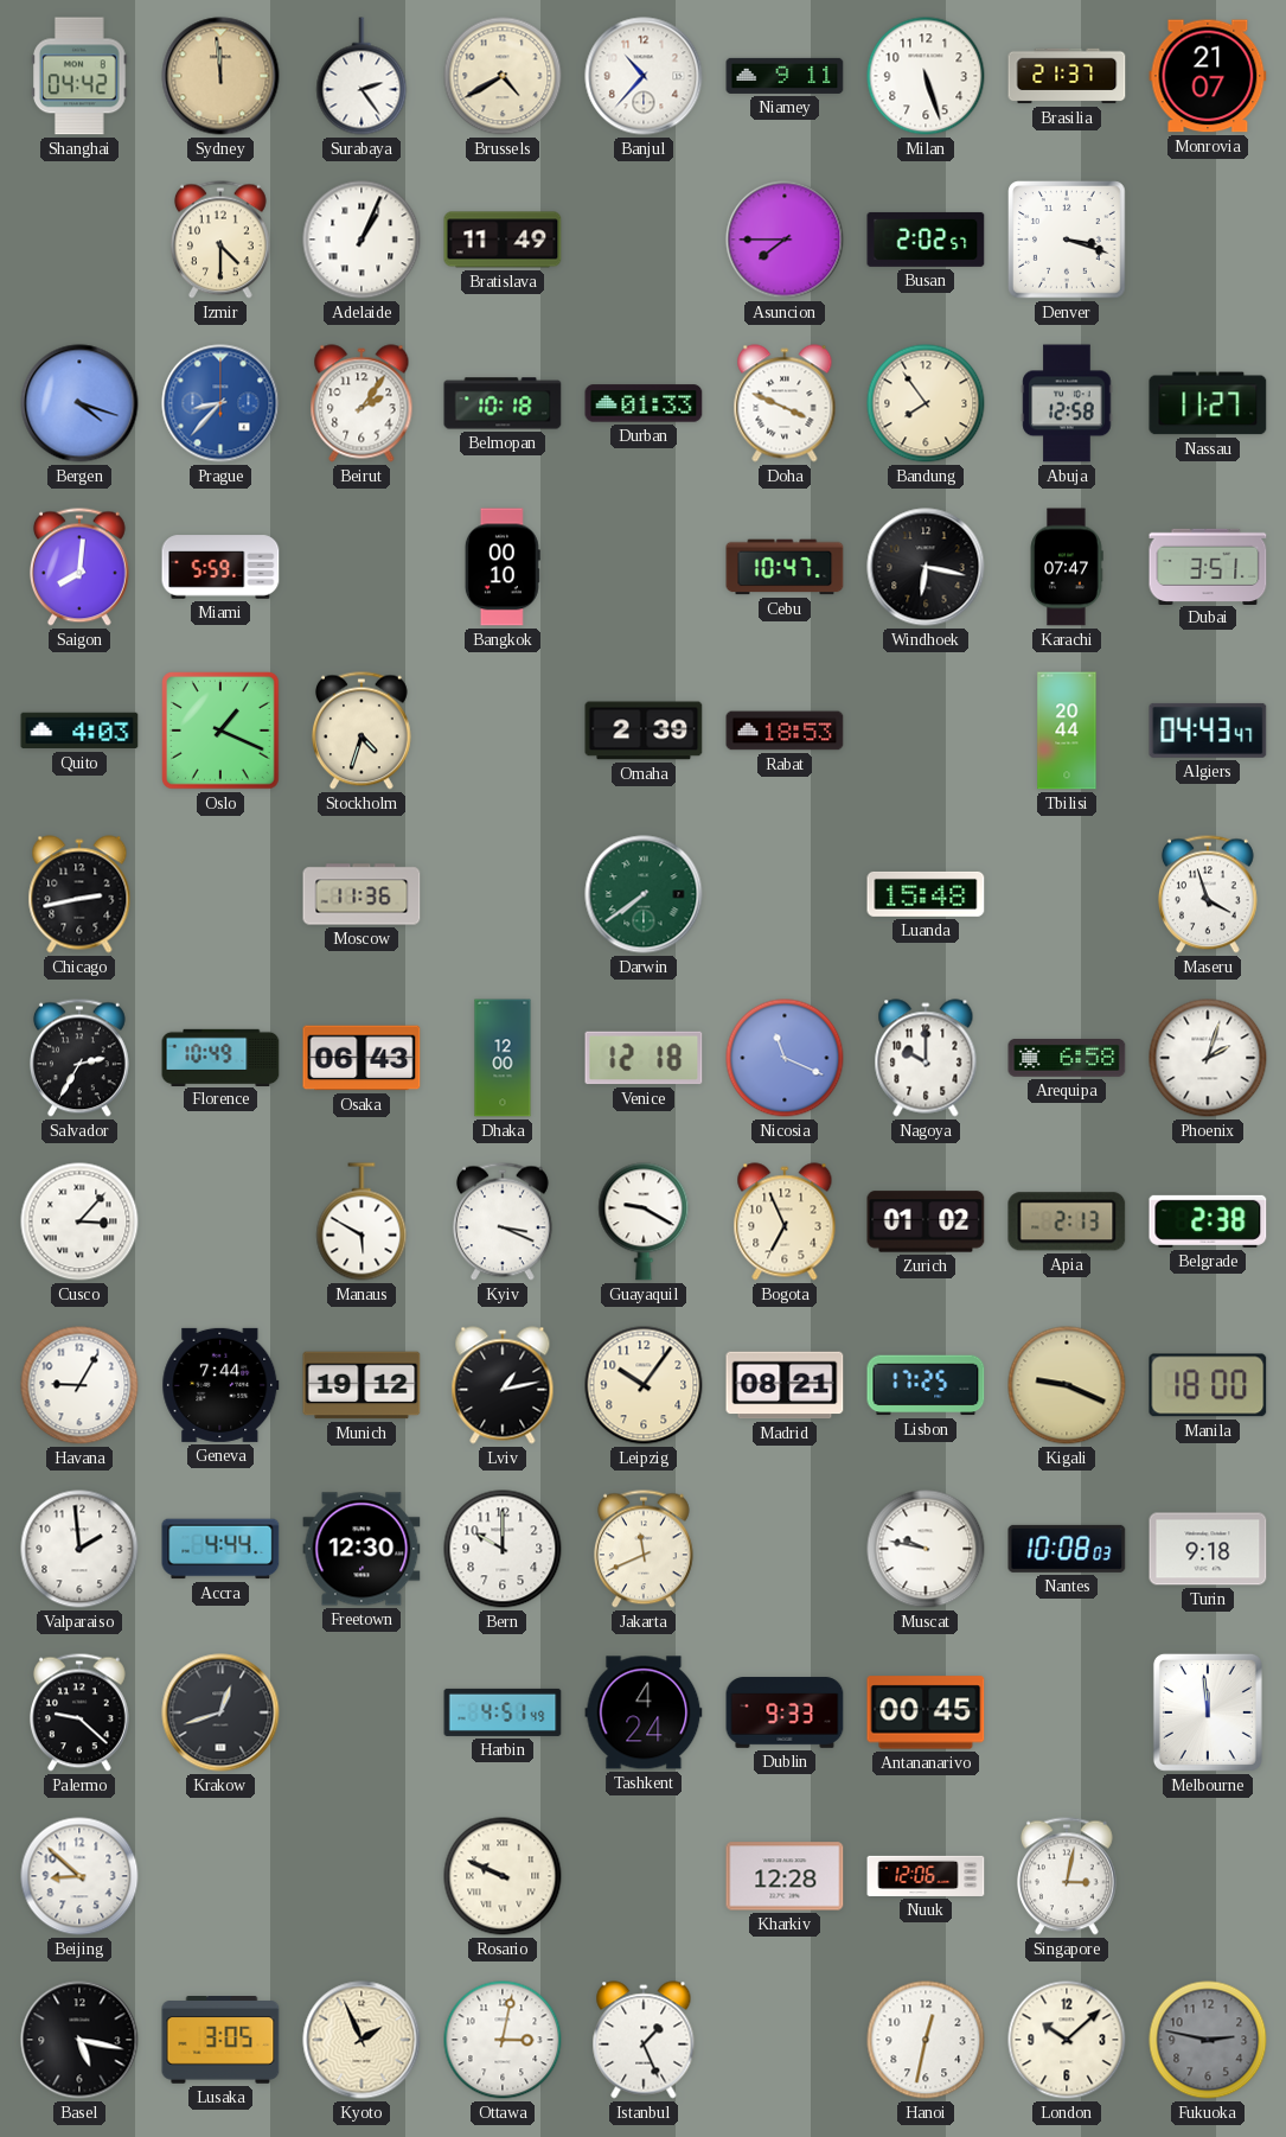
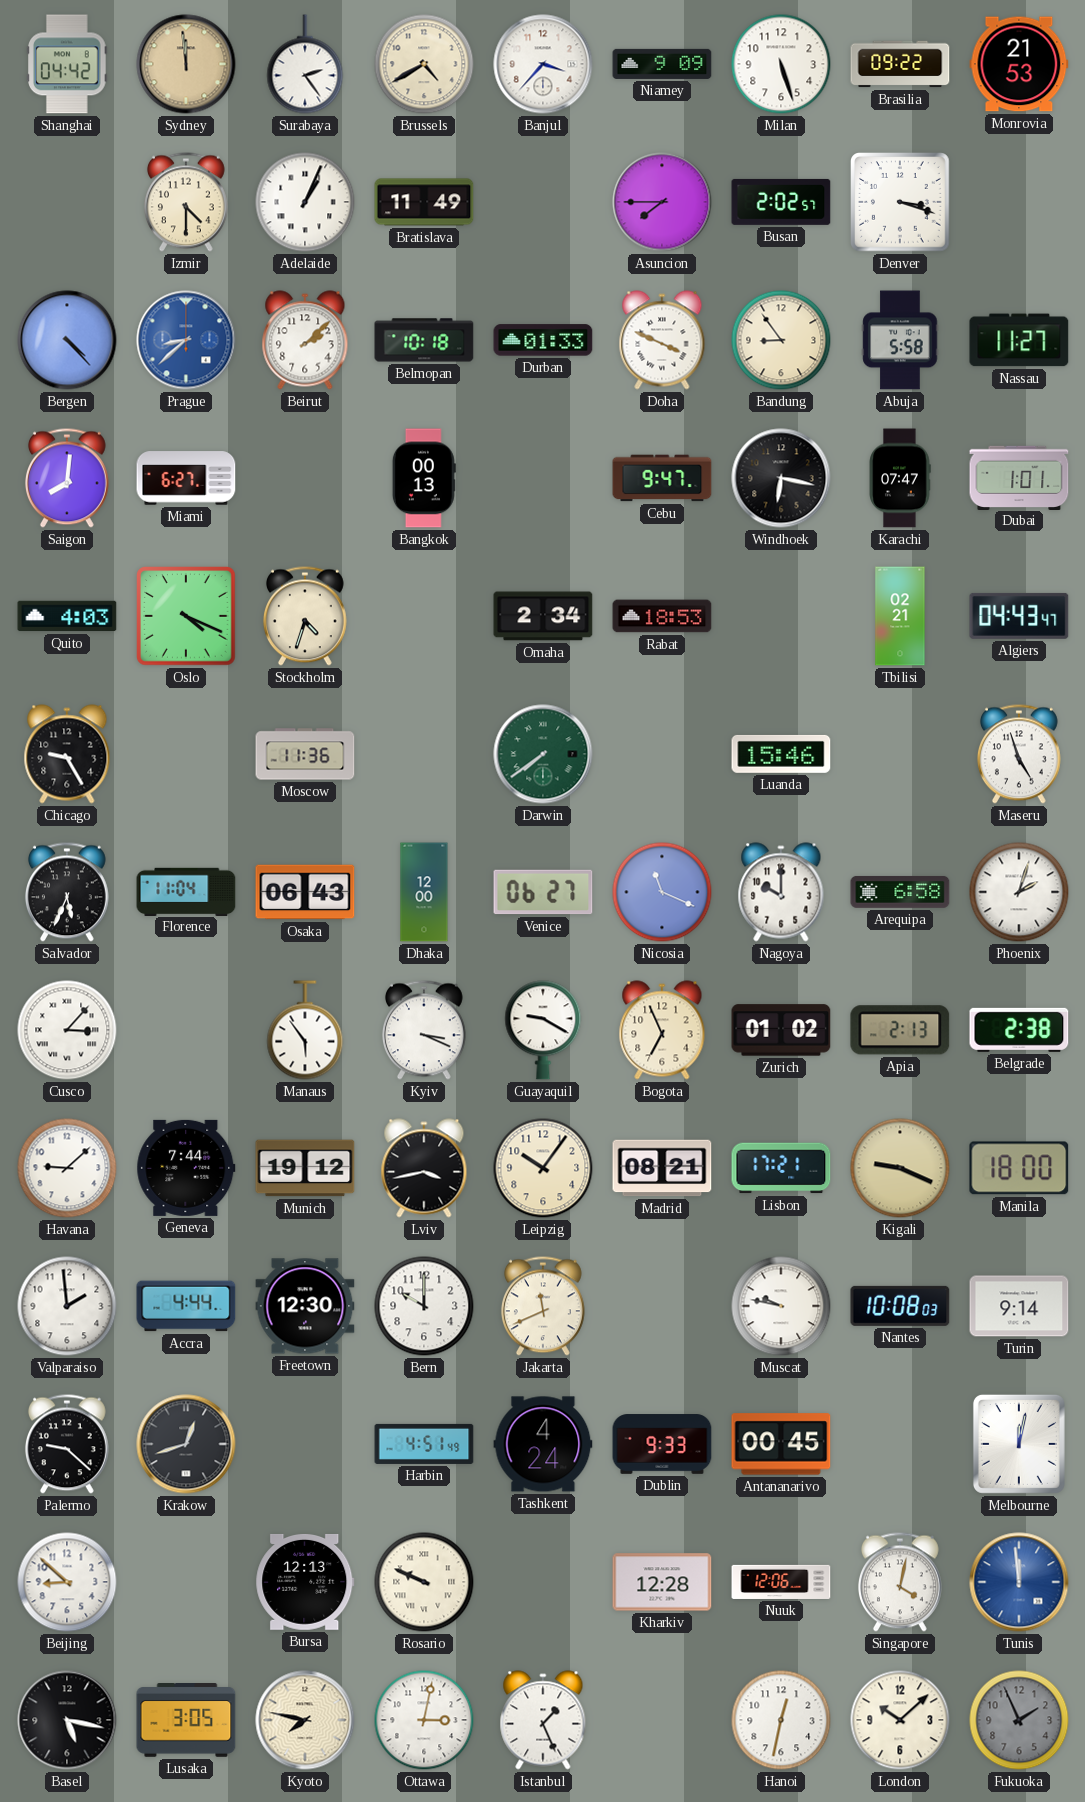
Banjul: 10:37 -> 3:37
Niamey: 9:11 -> 9:09
Brasilia: 21:37 -> 09:22
Monrovia: 21:07 -> 21:53
Bergen: 4:18 -> 4:23
Prague: 8:37 -> 8:38
Beirut: 2:06 -> 2:08
Bandung: 7:54 -> 8:54
Abuja: 12:58 -> 5:58
Miami: 5:59 -> 6:27
Bangkok: 00:10 -> 00:13
Cebu: 10:47 -> 9:47
Dubai: 3:51 -> 1:01
Oslo: 1:19 -> 4:19
Omaha: 2:39 -> 2:34
Tbilisi: 20:44 -> 02:21
Chicago: 2:43 -> 9:25
Luanda: 15:48 -> 15:46
Maseru: 3:57 -> 4:57
Salvador: 2:35 -> 5:34
Florence: 10:49 -> 11:04
Venice: 12:18 -> 06:27
Manaus: 5:50 -> 5:54
Havana: 9:05 -> 9:08
Lviv: 1:13 -> 3:43
Lisbon: 17:25 -> 17:21
Turin: 9:18 -> 9:14
Melbourne: 11:59 -> 12:02
Bursa: none -> 12:13
Singapore: 3:02 -> 4:02
Tunis: none -> 11:59
Kyoto: 1:56 -> 7:47
Fukuoka: 2:47 -> 1:56
